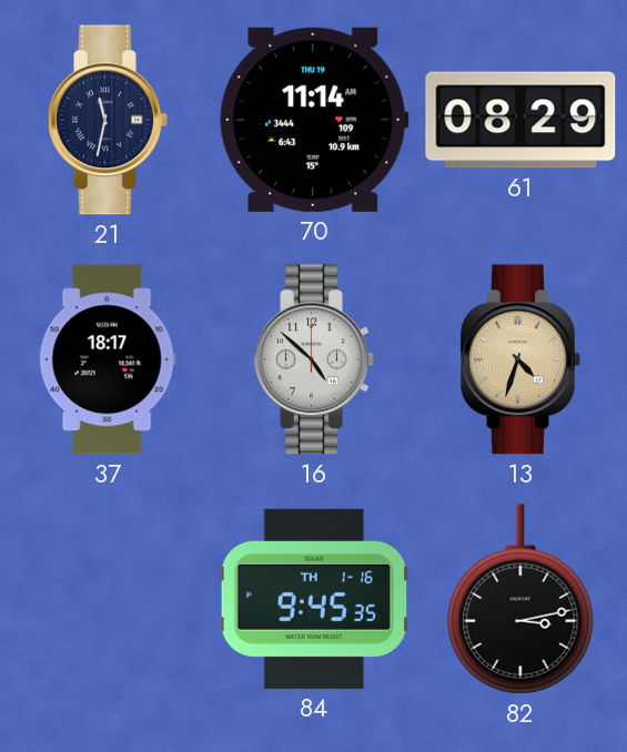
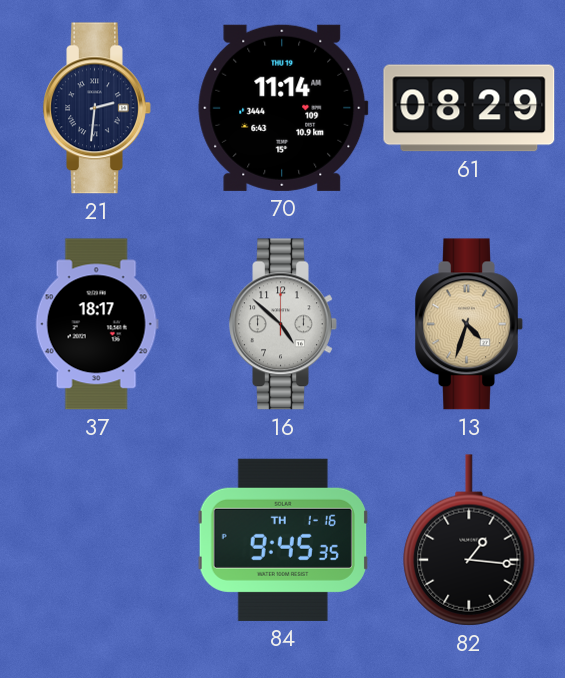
21: 11:32 -> 2:31
82: 3:13 -> 1:16
